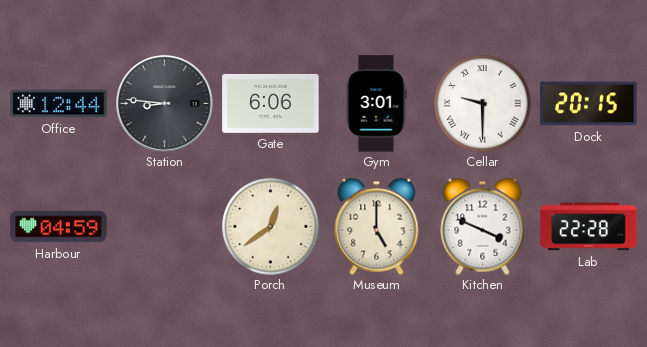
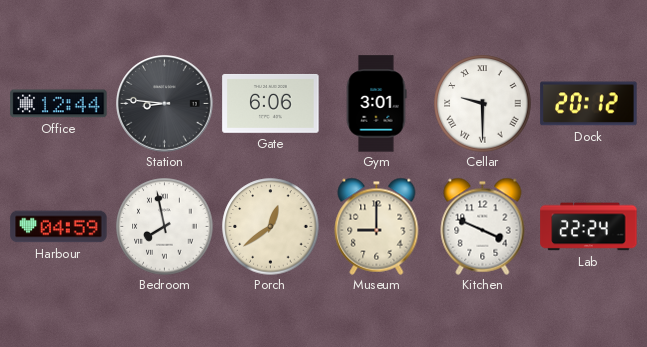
Dock: 20:15 -> 20:12
Bedroom: none -> 7:58
Museum: 5:00 -> 9:00
Lab: 22:28 -> 22:24
